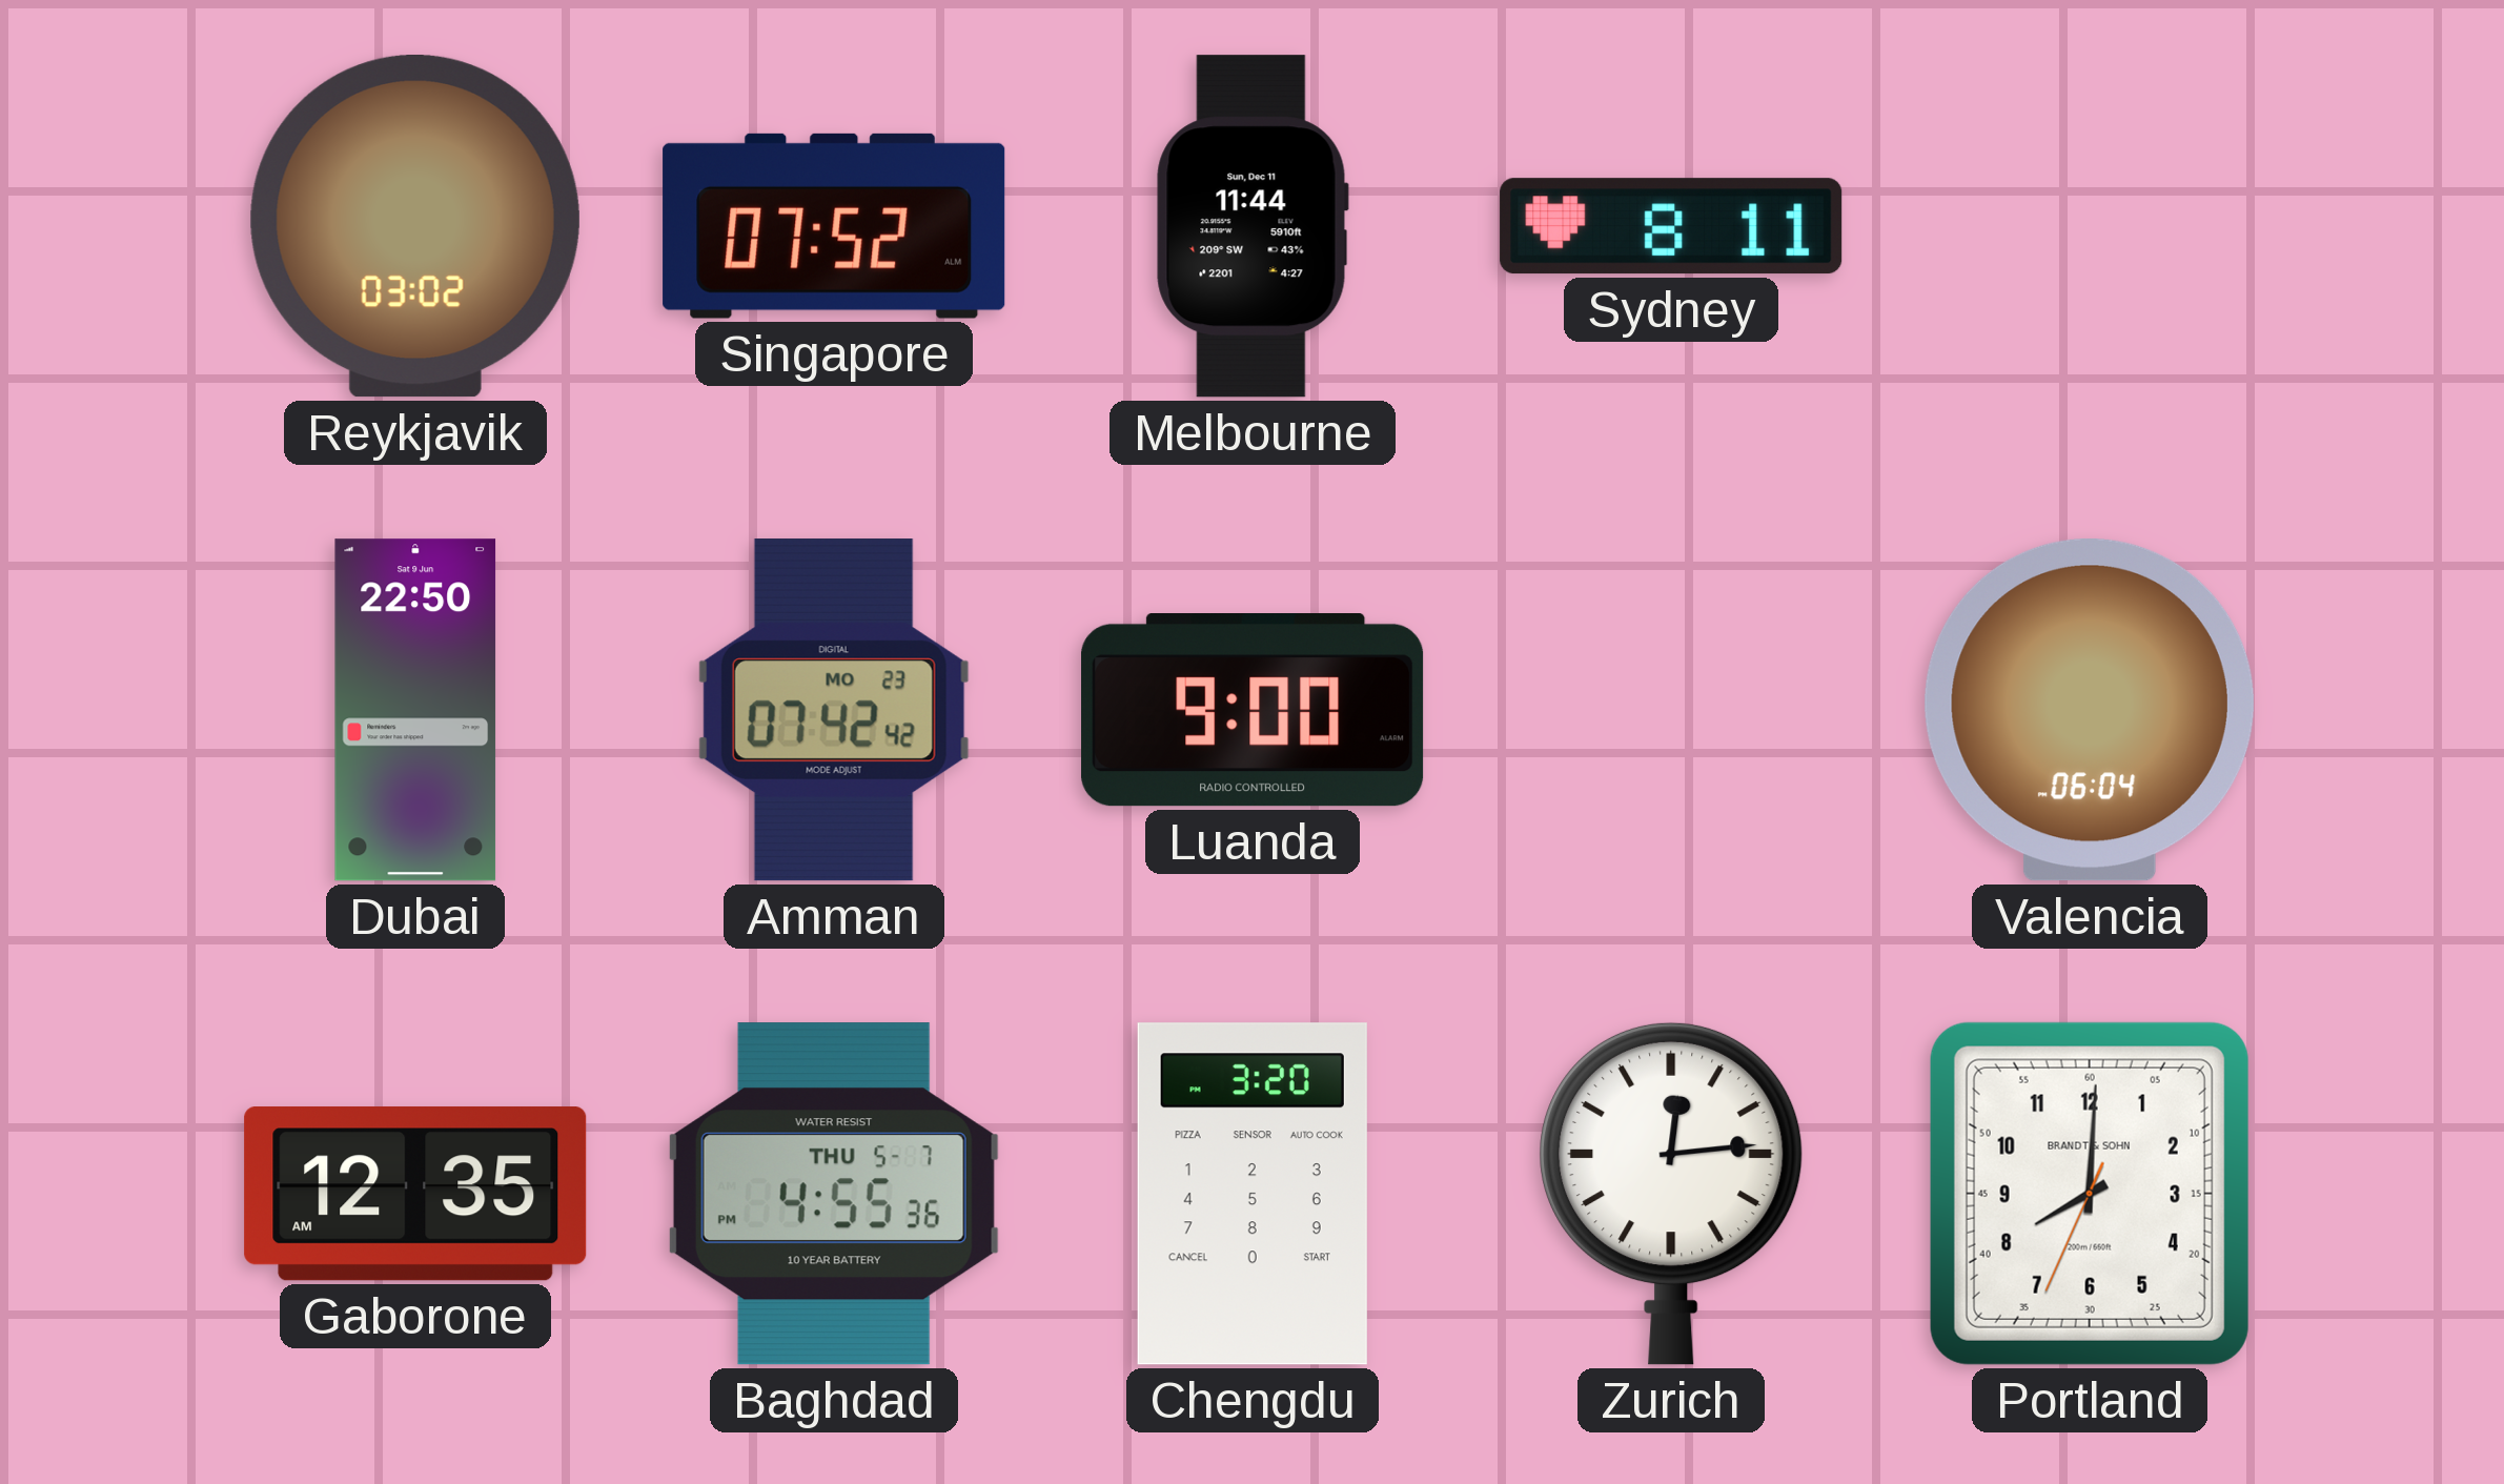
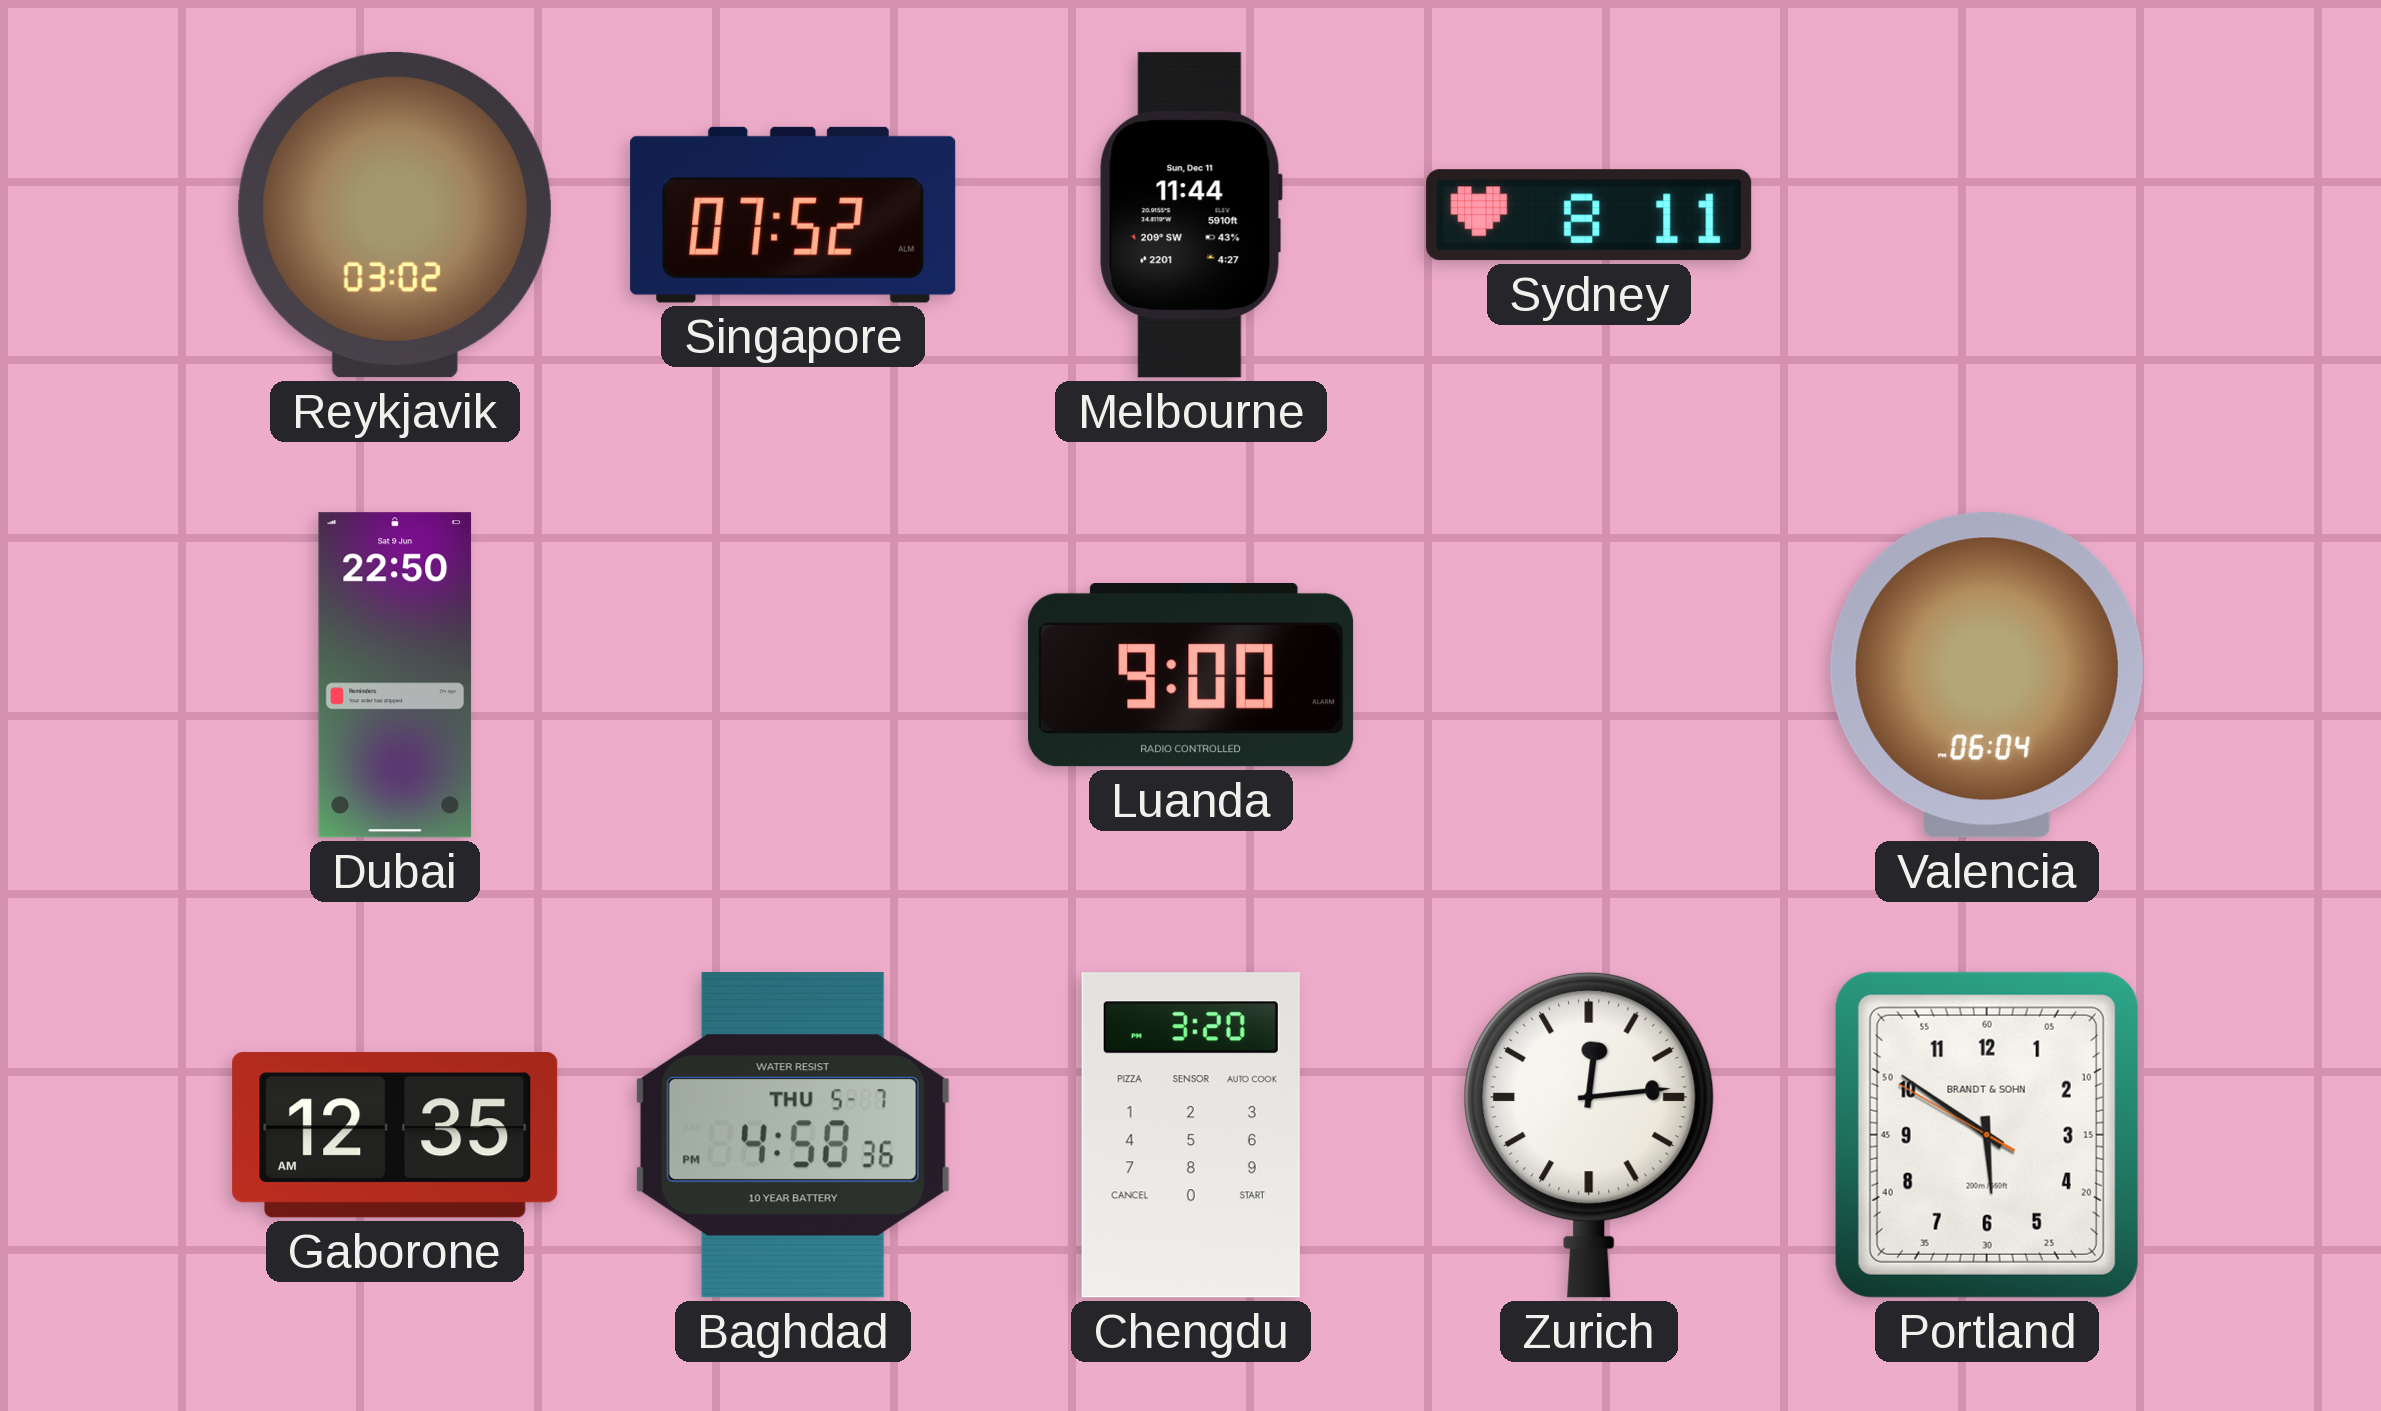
Amman: 07:42 -> none
Baghdad: 4:55 -> 4:58
Portland: 8:00 -> 5:50
